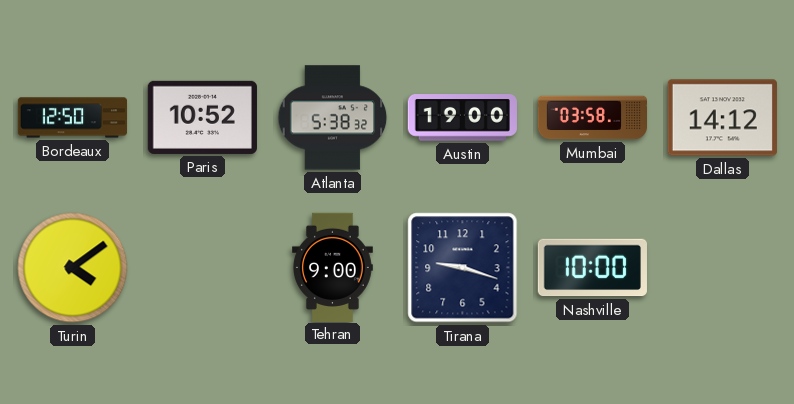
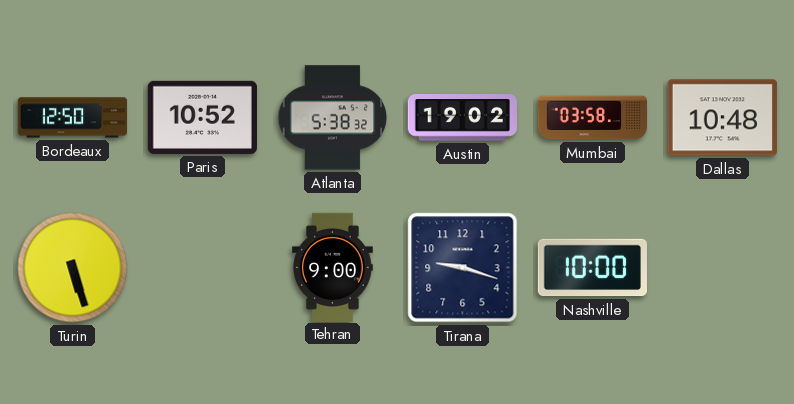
Austin: 19:00 -> 19:02
Dallas: 14:12 -> 10:48
Turin: 4:09 -> 5:27
